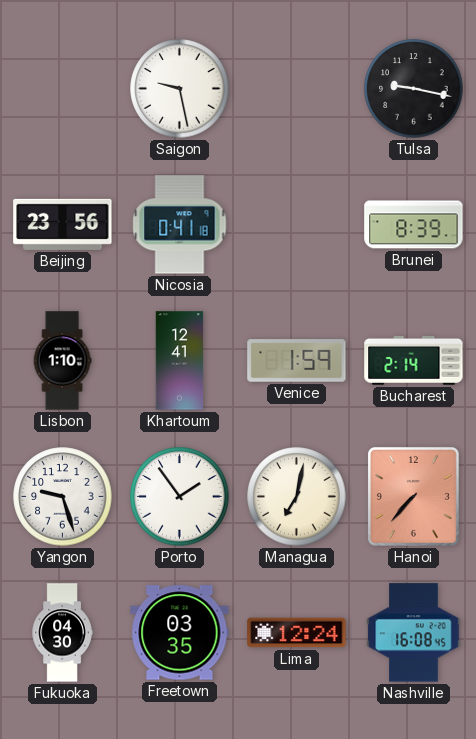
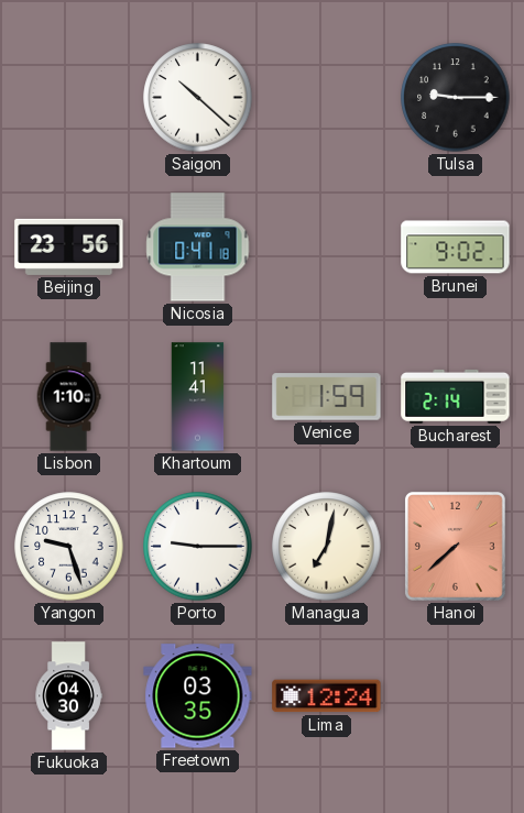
Saigon: 9:28 -> 10:22
Tulsa: 9:17 -> 9:15
Brunei: 8:39 -> 9:02
Khartoum: 12:41 -> 11:41
Porto: 1:54 -> 9:15
Hanoi: 7:37 -> 7:38
Nashville: 16:08 -> none
